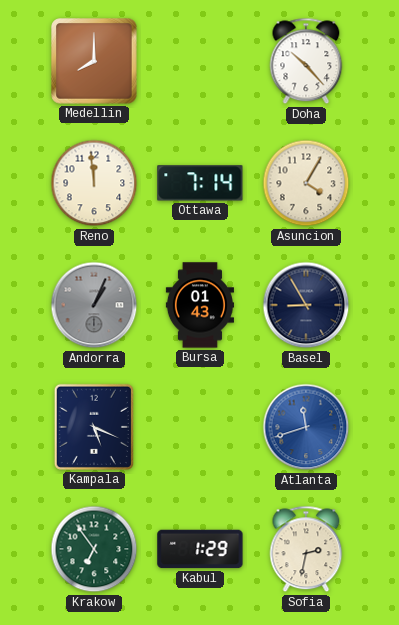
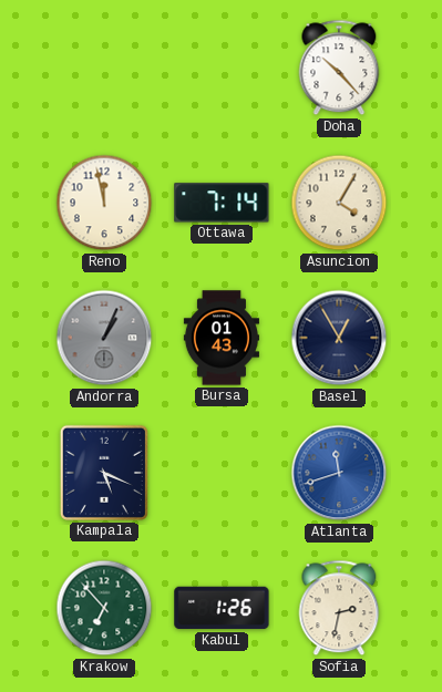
Medellin: 8:00 -> none
Reno: 11:59 -> 11:58
Basel: 8:55 -> 12:55
Krakow: 6:54 -> 6:53
Kabul: 1:29 -> 1:26
